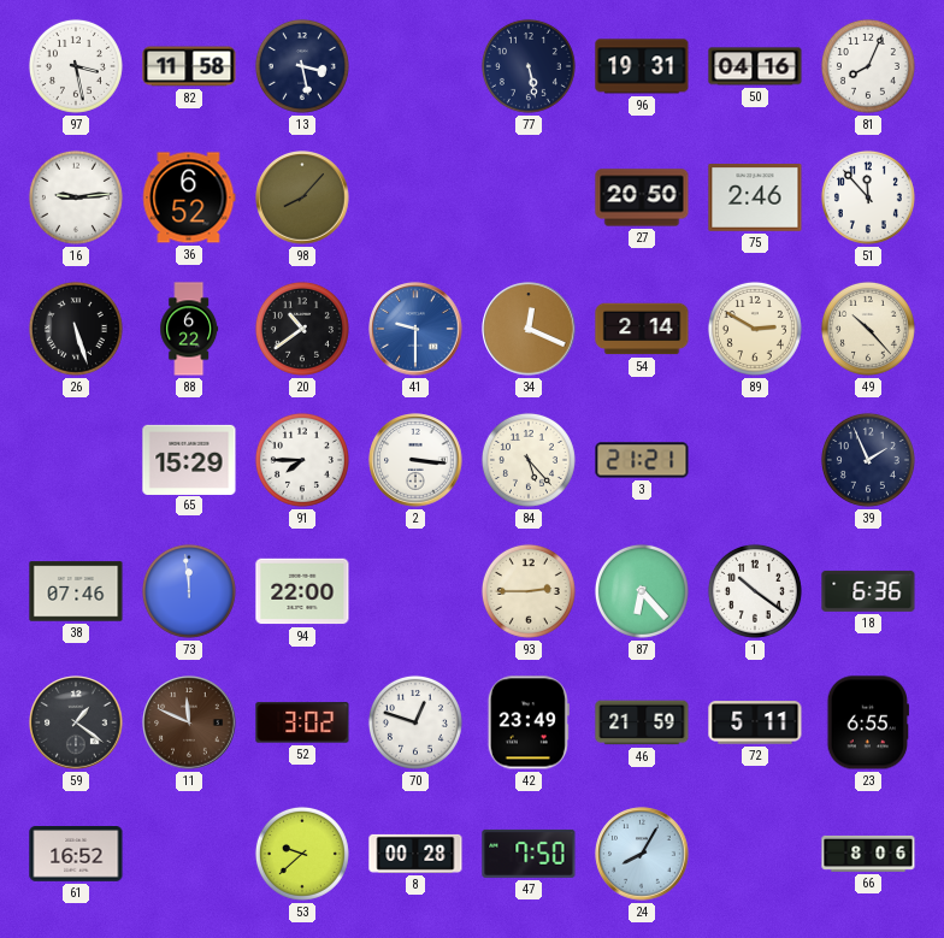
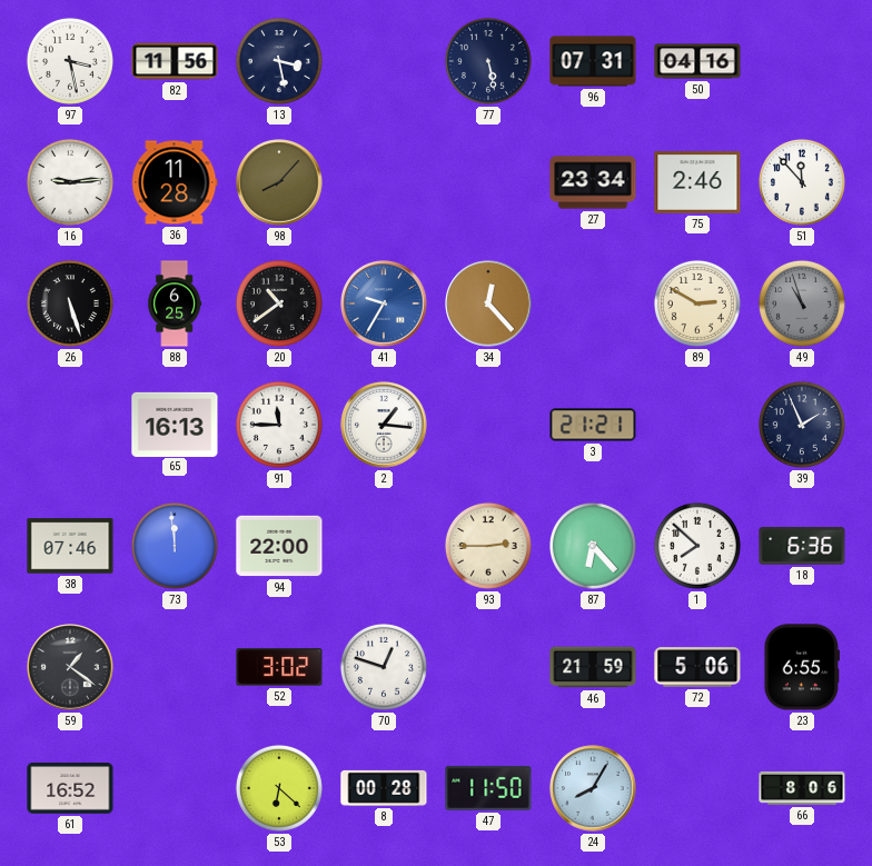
82: 11:58 -> 11:56
96: 19:31 -> 07:31
81: 8:04 -> none
36: 6:52 -> 11:28
27: 20:50 -> 23:34
88: 6:22 -> 6:25
41: 9:30 -> 9:35
34: 12:19 -> 12:23
54: 2:14 -> none
49: 10:23 -> 10:57
49 dial: cream -> grey
65: 15:29 -> 16:13
91: 7:45 -> 11:45
2: 3:16 -> 1:16
84: 5:23 -> none
1: 10:21 -> 7:52
11: 11:49 -> none
42: 23:49 -> none
72: 5:11 -> 5:06
53: 9:38 -> 6:22
47: 7:50 -> 11:50
